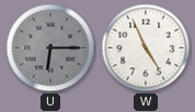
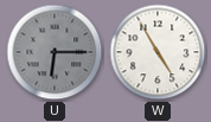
W: 4:56 -> 4:55
